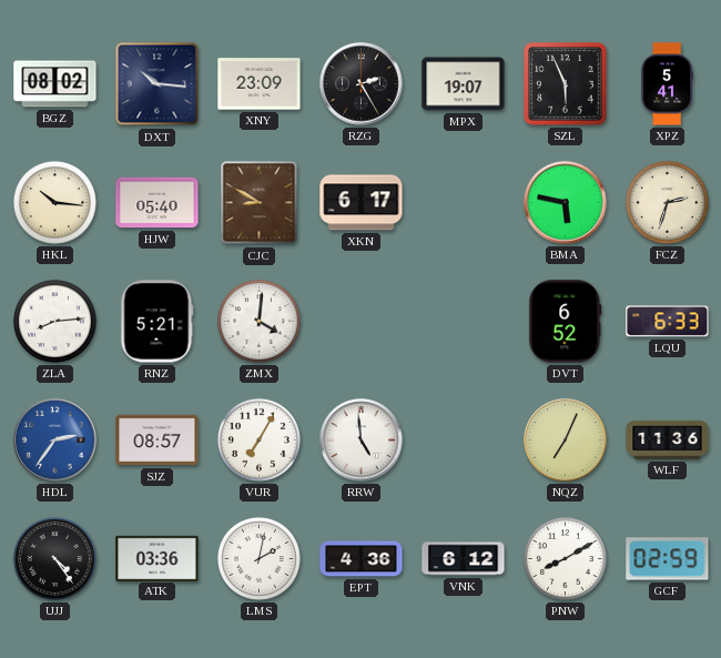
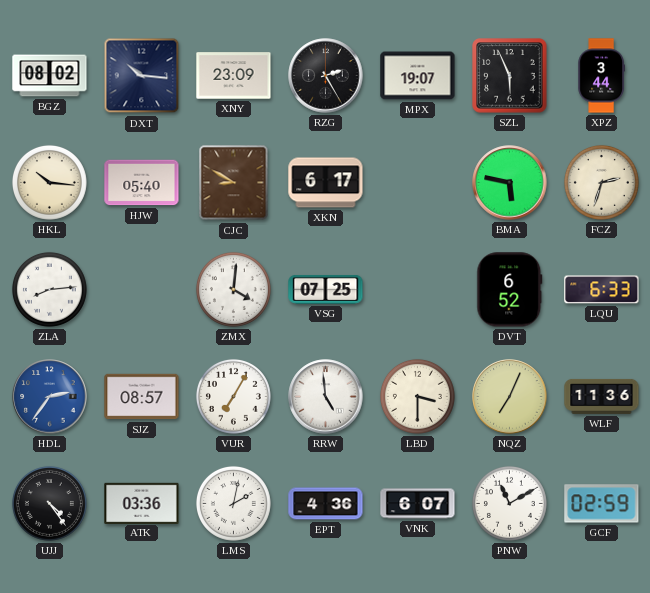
XPZ: 5:41 -> 3:44
RNZ: 5:21 -> none
VSG: none -> 07:25
LBD: none -> 3:30
VNK: 6:12 -> 6:07
PNW: 8:10 -> 11:10
